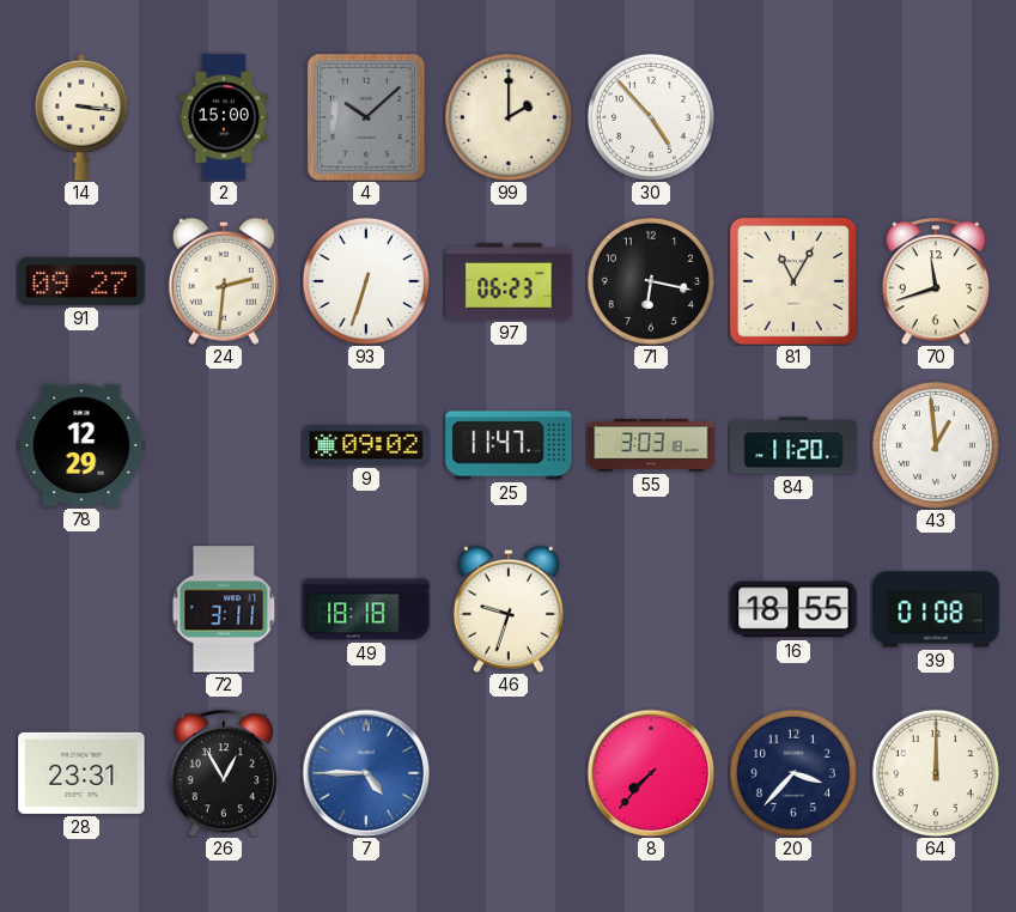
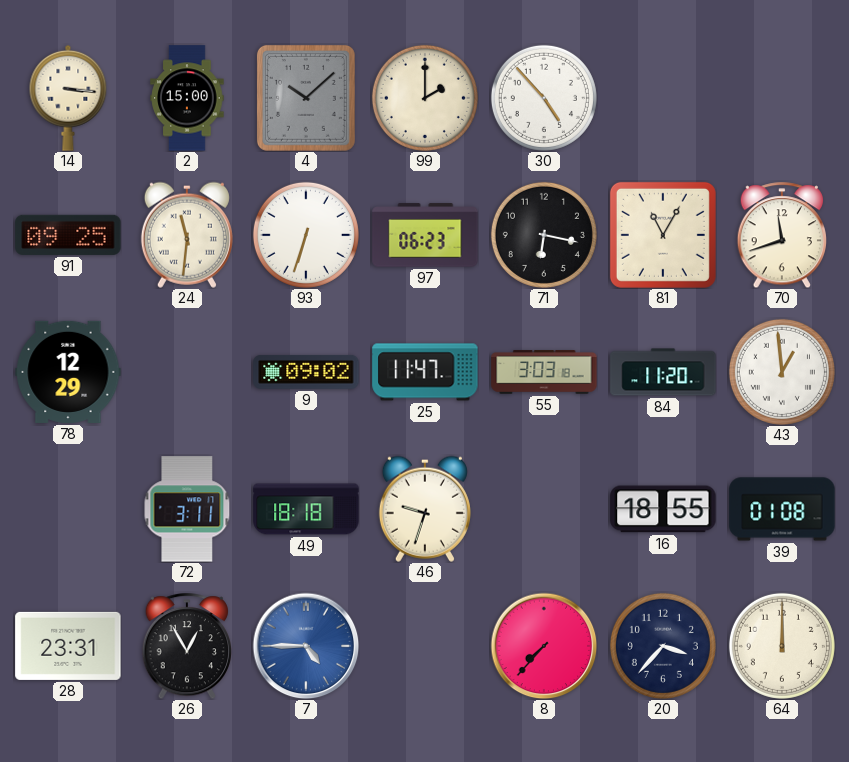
91: 09:27 -> 09:25
24: 2:31 -> 11:31
